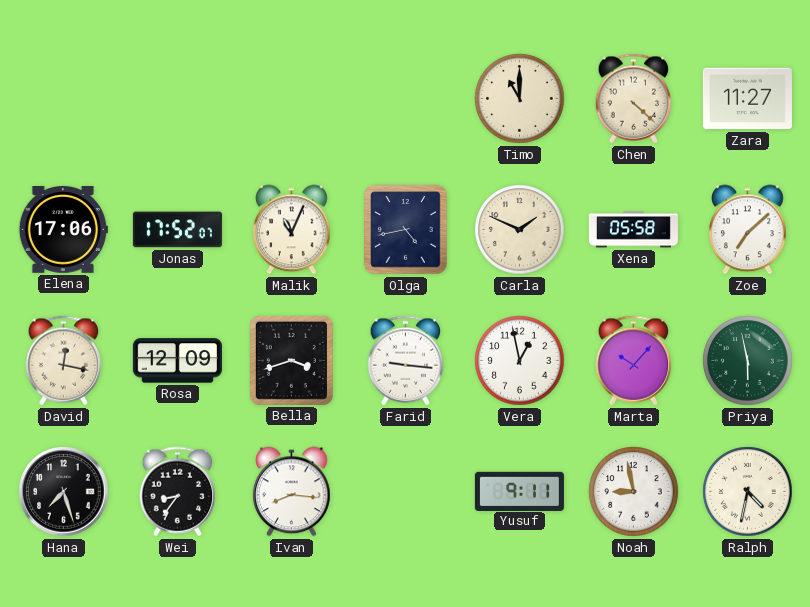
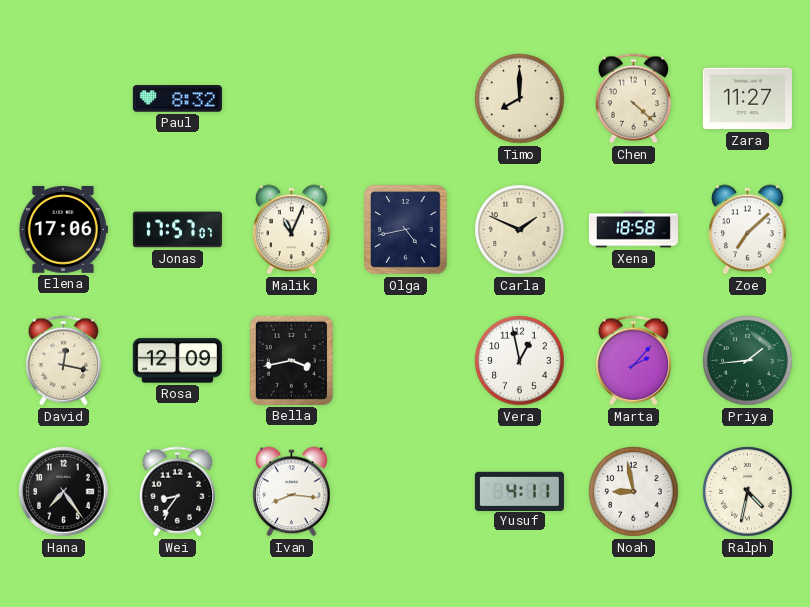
Paul: none -> 8:32
Timo: 11:00 -> 8:00
Jonas: 17:52 -> 17:57
Xena: 05:58 -> 18:58
Bella: 3:42 -> 3:43
Farid: 9:16 -> none
Marta: 10:07 -> 2:07
Priya: 5:58 -> 1:44
Hana: 7:27 -> 7:24
Yusuf: 9:11 -> 4:11
